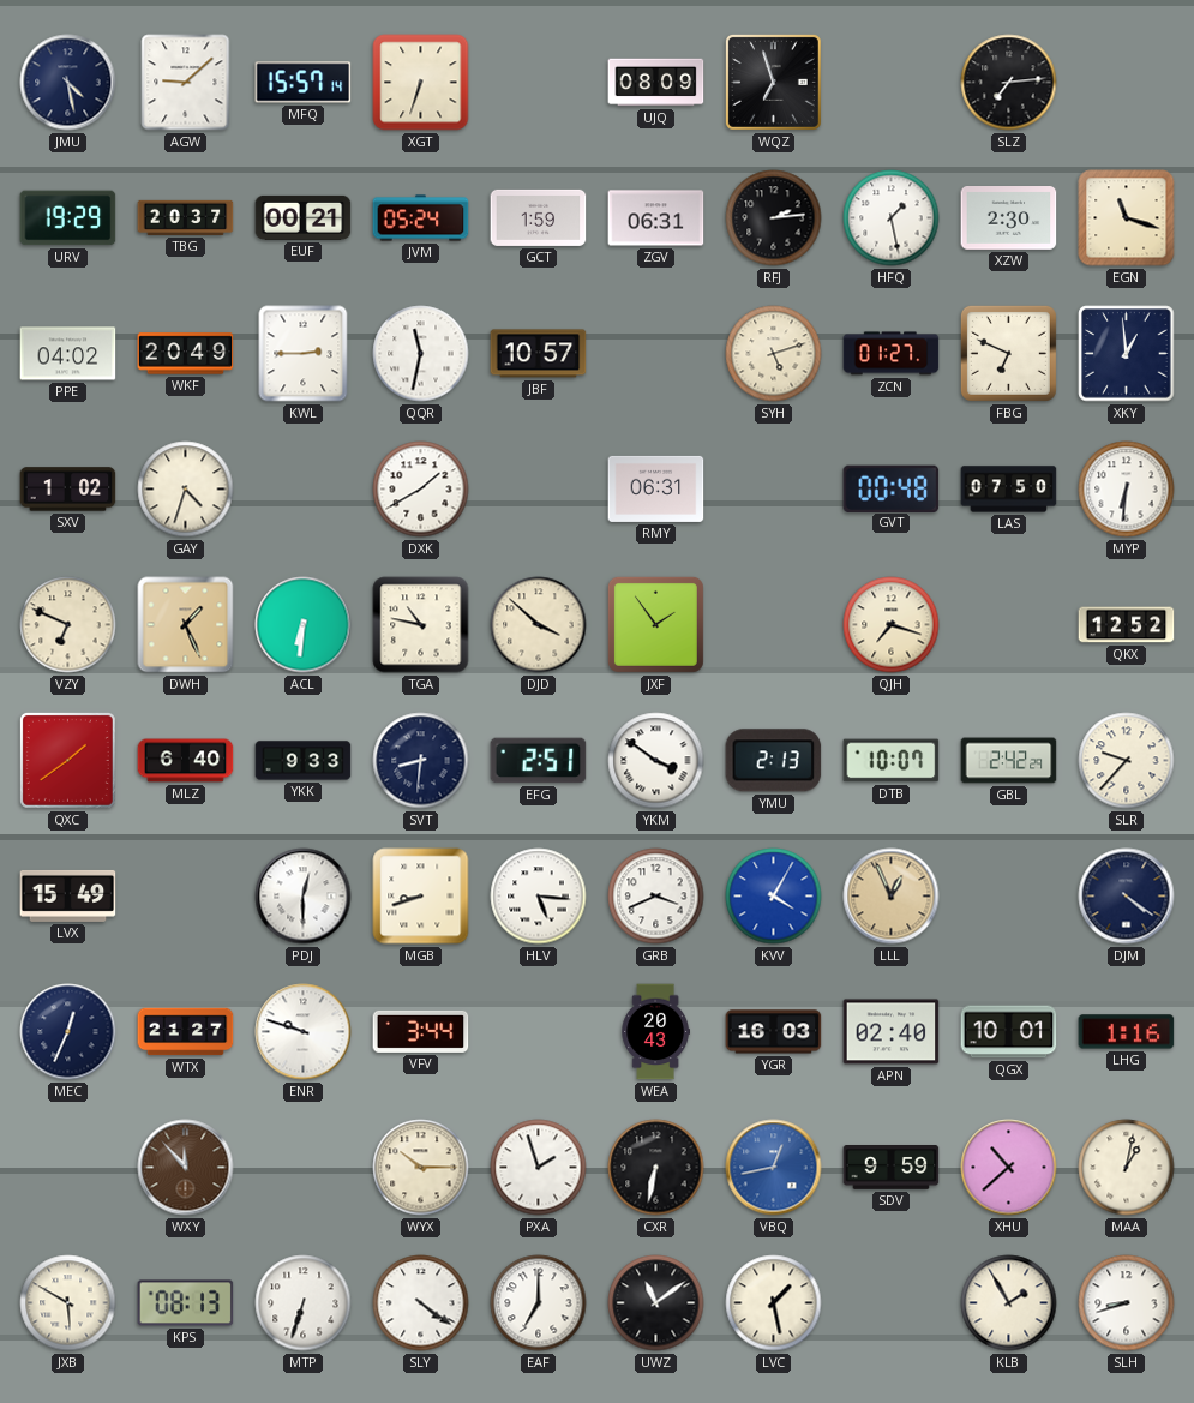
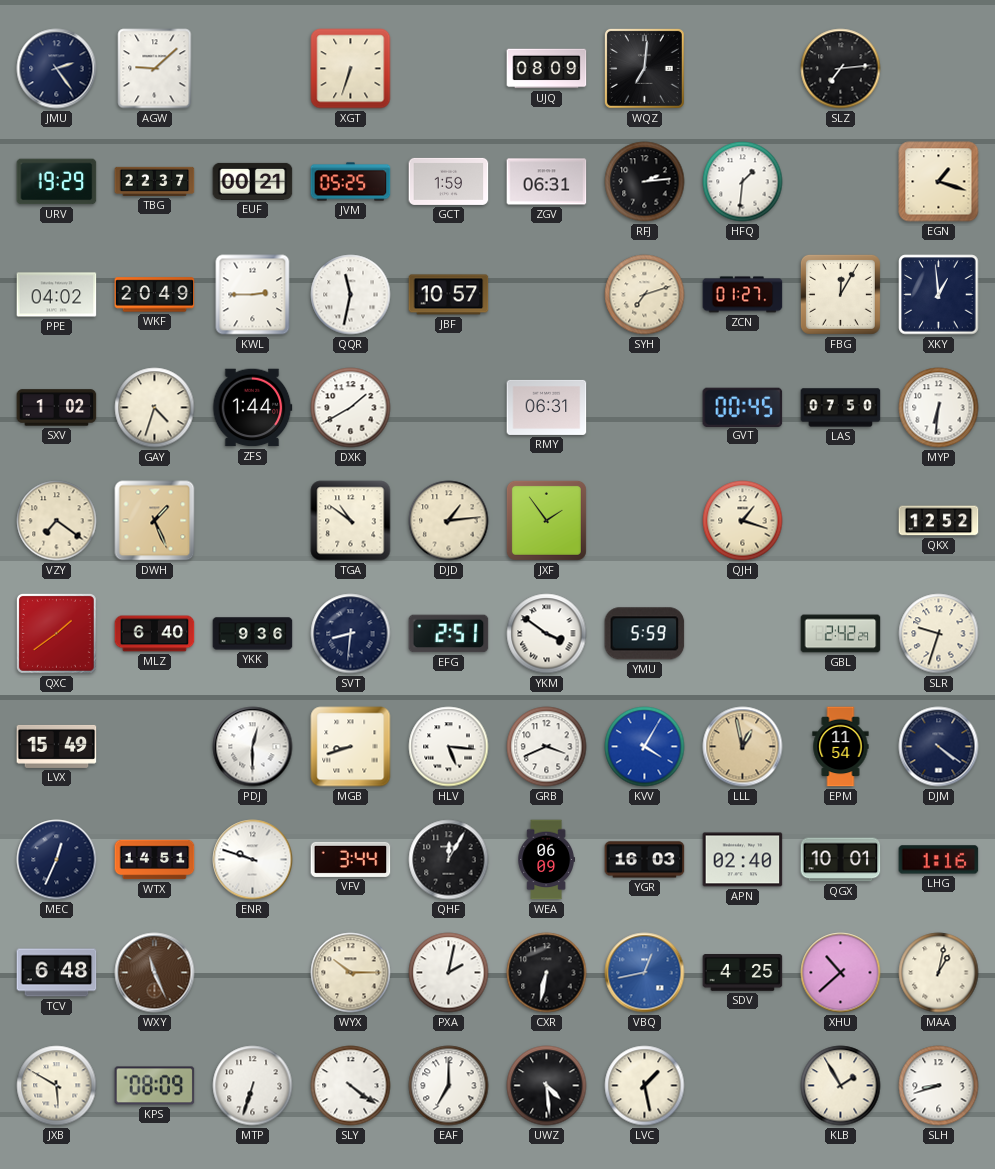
JMU: 4:28 -> 2:24
MFQ: 15:57 -> none
WQZ: 6:57 -> 7:01
TBG: 20:37 -> 22:37
JVM: 05:24 -> 05:25
HFQ: 1:28 -> 1:31
XZW: 2:30 -> none
EGN: 11:18 -> 1:18
SYH: 5:12 -> 7:12
FBG: 6:49 -> 12:05
ZFS: none -> 1:44
GVT: 00:48 -> 00:45
VZY: 6:49 -> 7:21
ACL: 6:31 -> none
TGA: 10:47 -> 10:51
DJD: 3:52 -> 1:14
QJH: 7:18 -> 1:18
YKK: 9:33 -> 9:36
YMU: 2:13 -> 5:59
DTB: 10:07 -> none
SLR: 9:37 -> 9:33
LLL: 12:56 -> 12:58
EPM: none -> 11:54
WTX: 21:27 -> 14:51
QHF: none -> 12:05
WEA: 20:43 -> 06:09
TCV: none -> 6:48
WXY: 11:53 -> 11:26
PXA: 1:57 -> 2:02
SDV: 9:59 -> 4:25
KPS: 08:13 -> 08:09
UWZ: 11:09 -> 4:29
